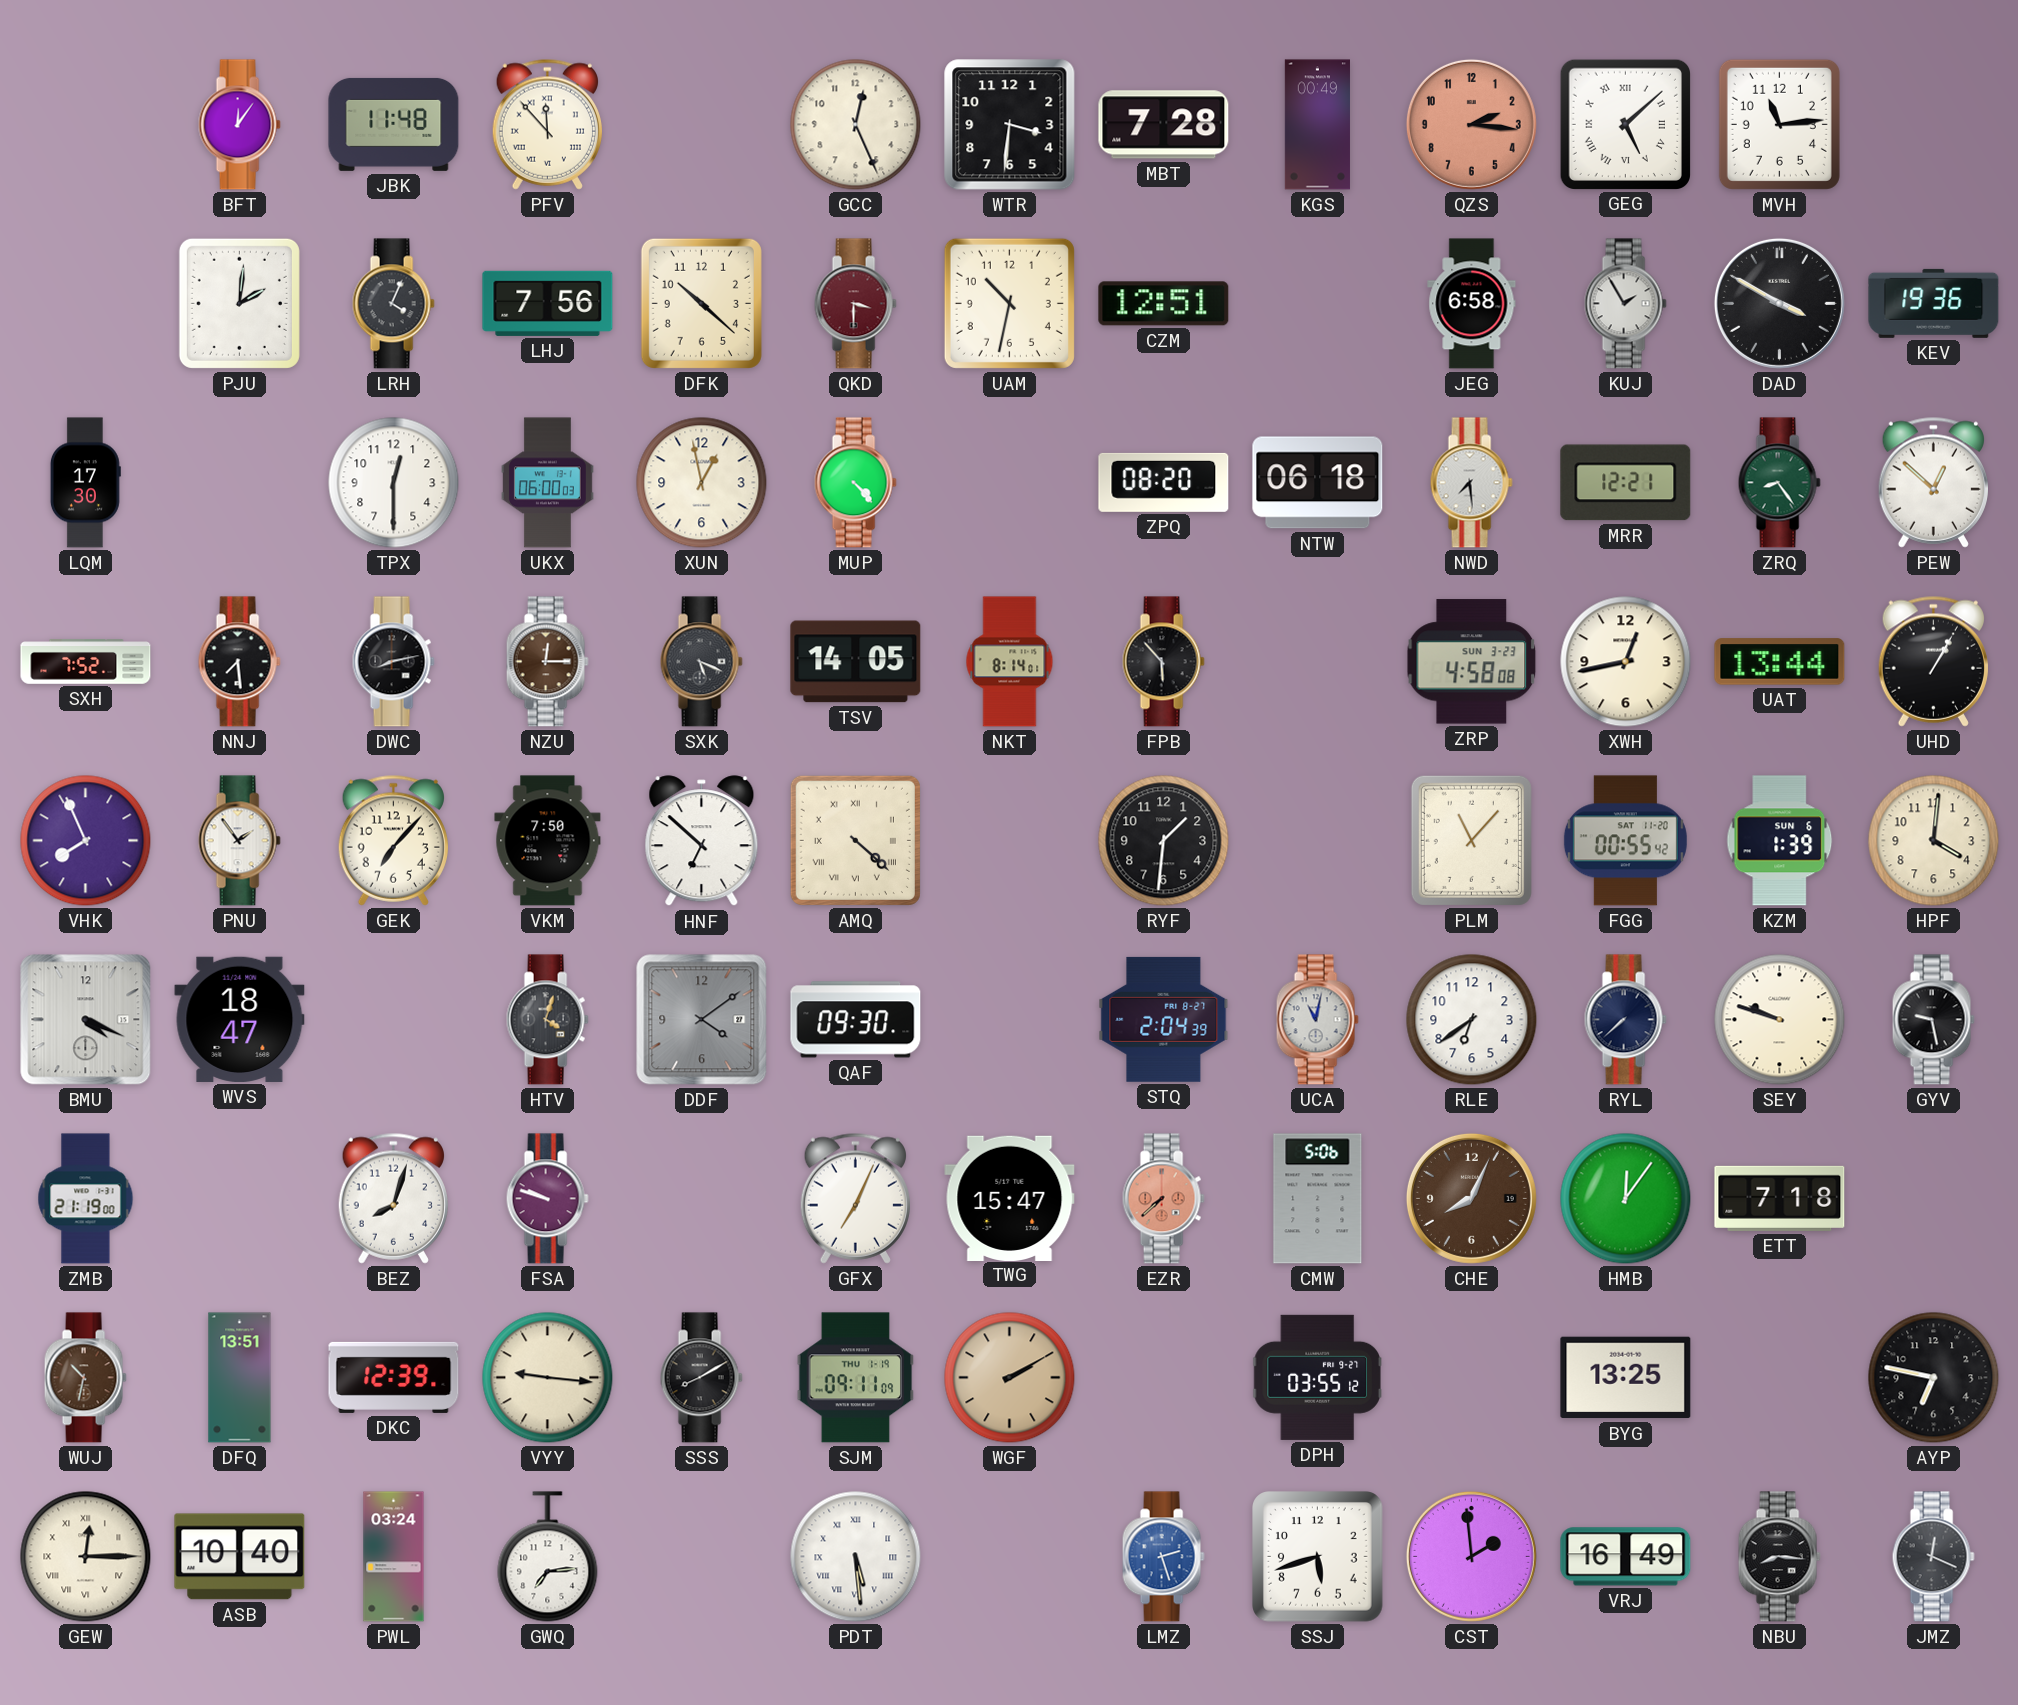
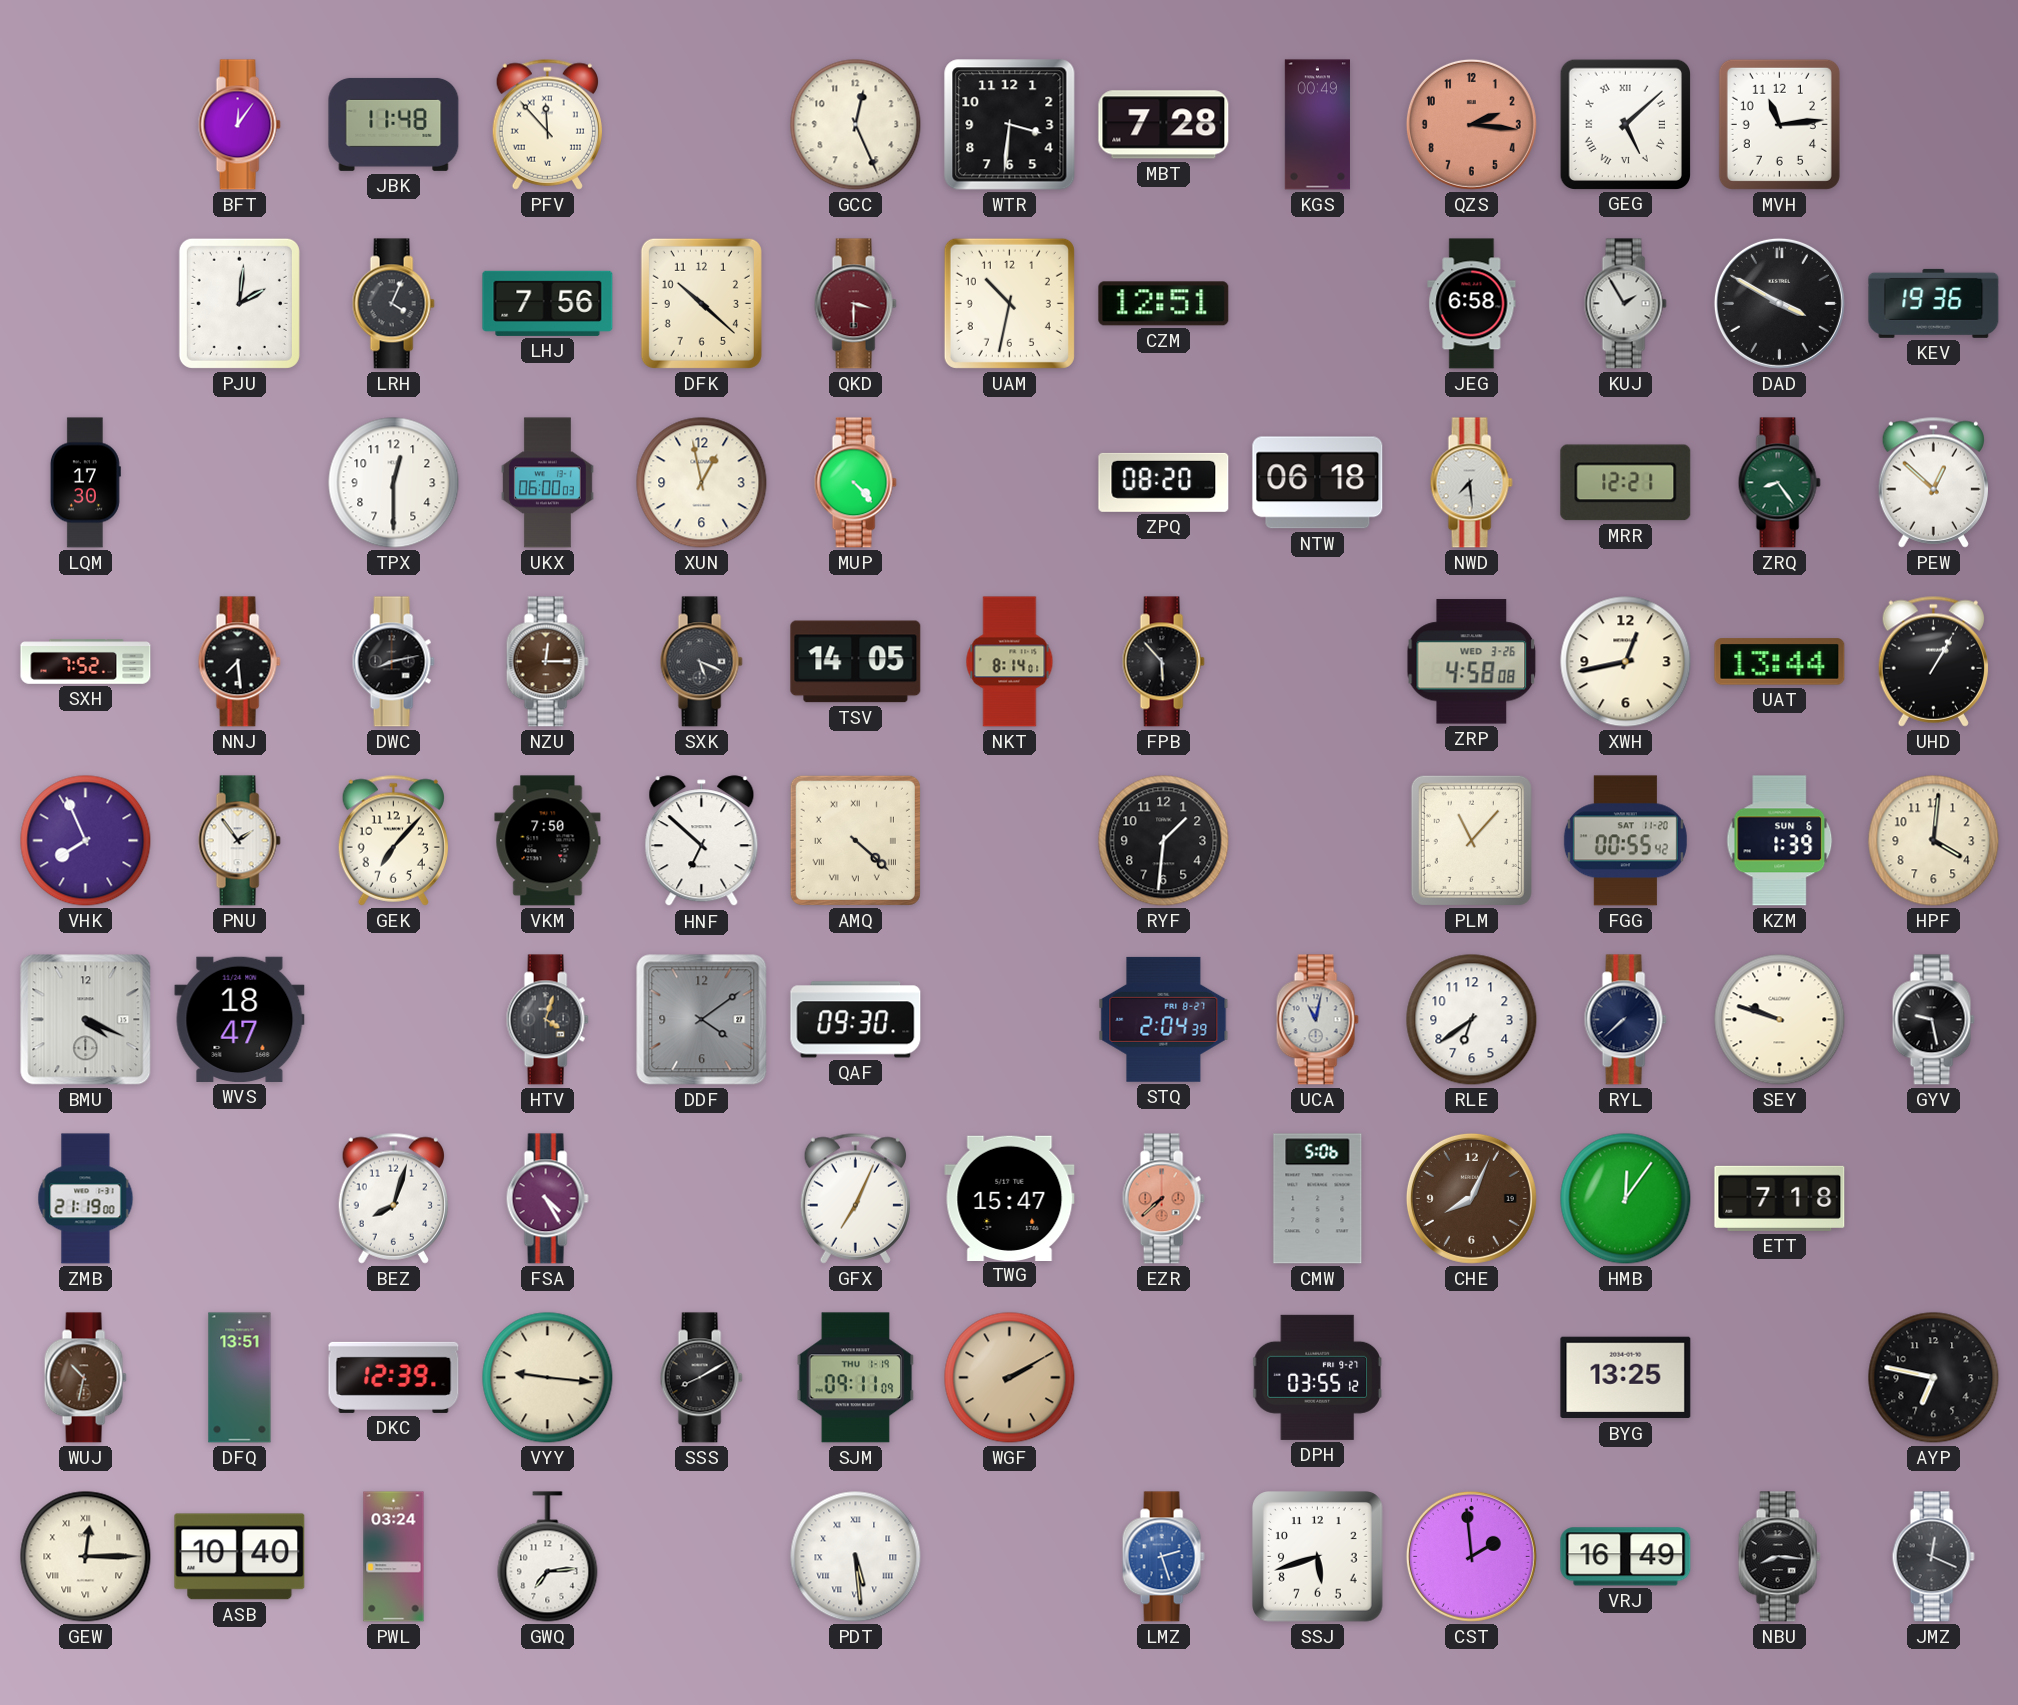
ZRP date: SUN 3-23 -> WED 3-26
FSA: 9:48 -> 4:25
